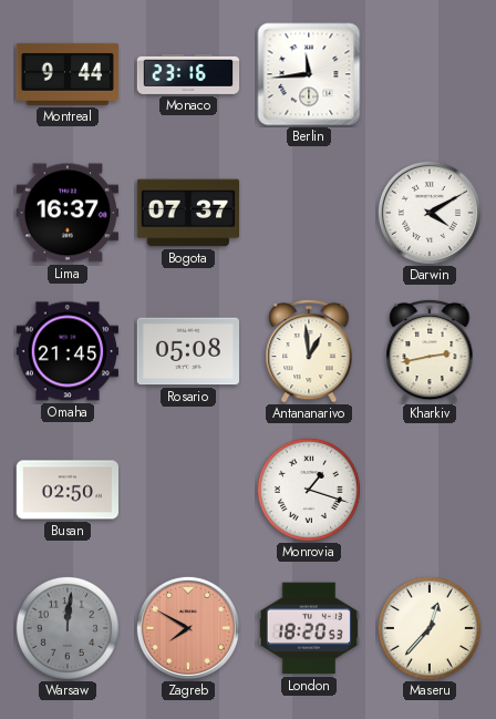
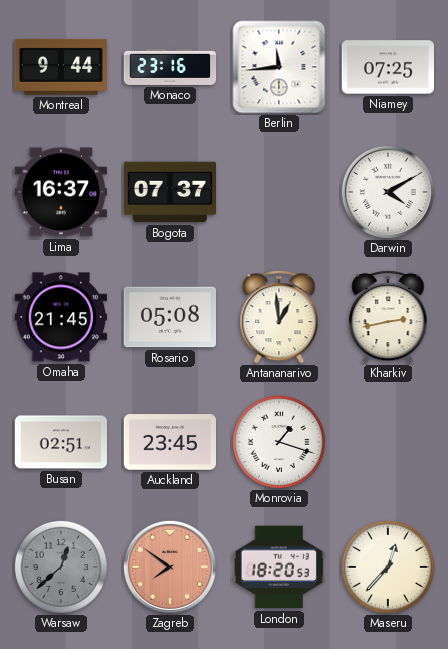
Niamey: none -> 07:25
Busan: 02:50 -> 02:51
Auckland: none -> 23:45
Warsaw: 12:01 -> 12:38
Zagreb: 7:50 -> 7:51
